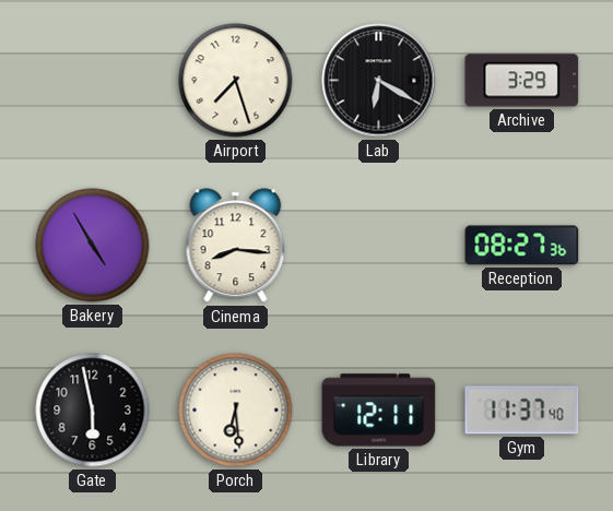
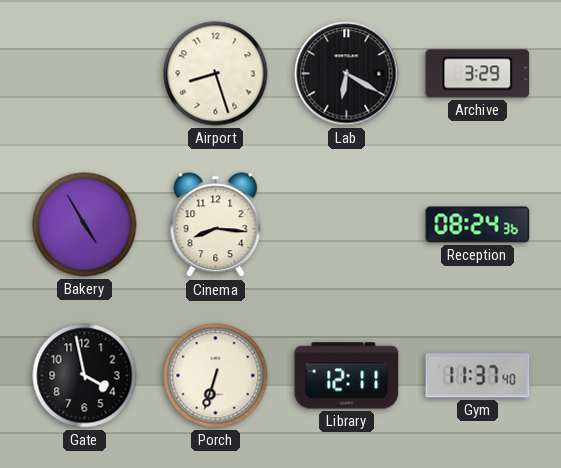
Airport: 7:27 -> 8:27
Reception: 08:27 -> 08:24
Gate: 5:58 -> 3:58
Porch: 6:29 -> 6:33
